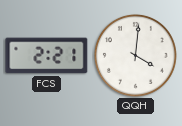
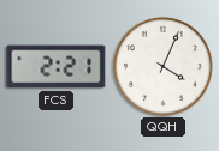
QQH: 4:01 -> 4:04
